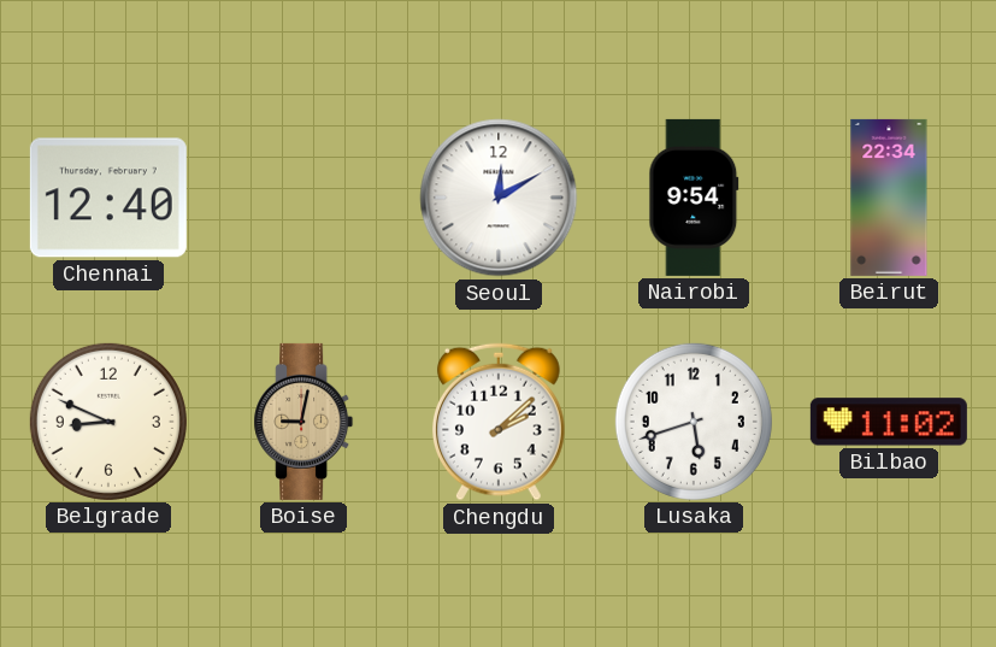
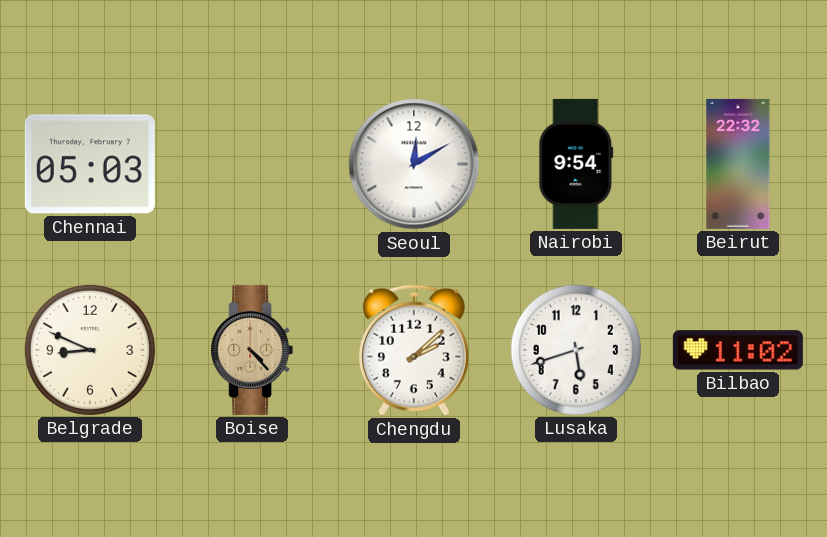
Chennai: 12:40 -> 05:03
Beirut: 22:34 -> 22:32
Boise: 9:02 -> 4:23
